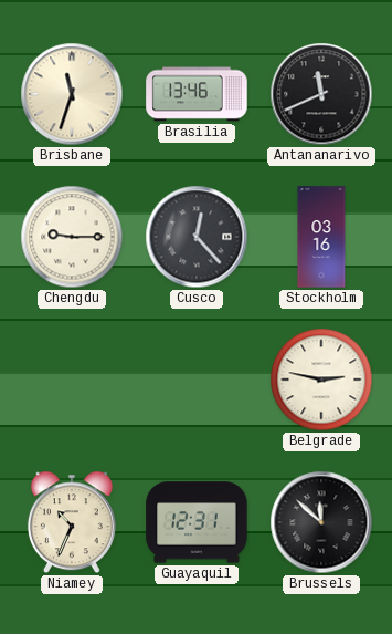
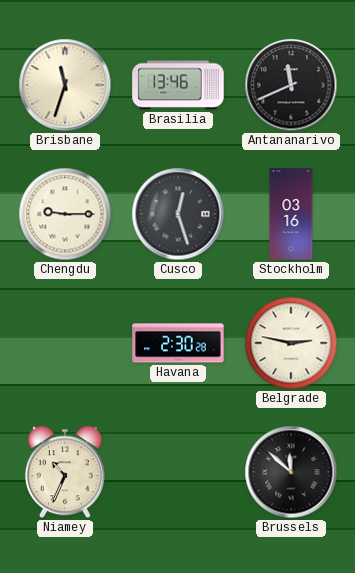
Cusco: 12:23 -> 12:27
Havana: none -> 2:30
Guayaquil: 12:31 -> none
